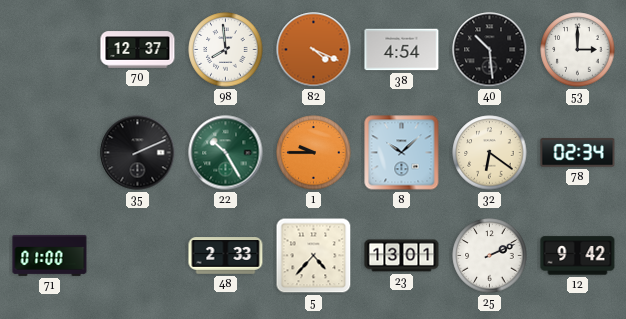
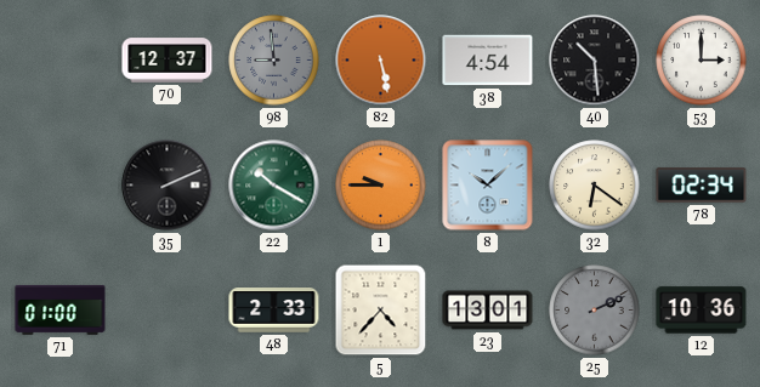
98: 7:59 -> 8:59
98 dial: white -> grey
82: 4:19 -> 5:28
22: 10:25 -> 10:20
25 dial: white -> grey
12: 9:42 -> 10:36
